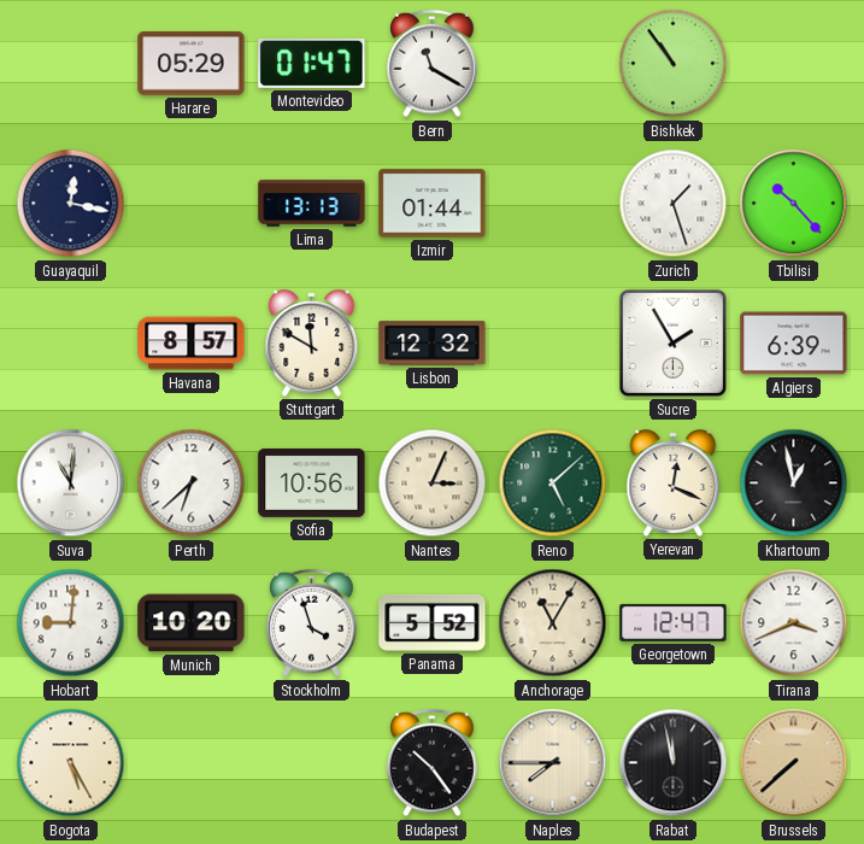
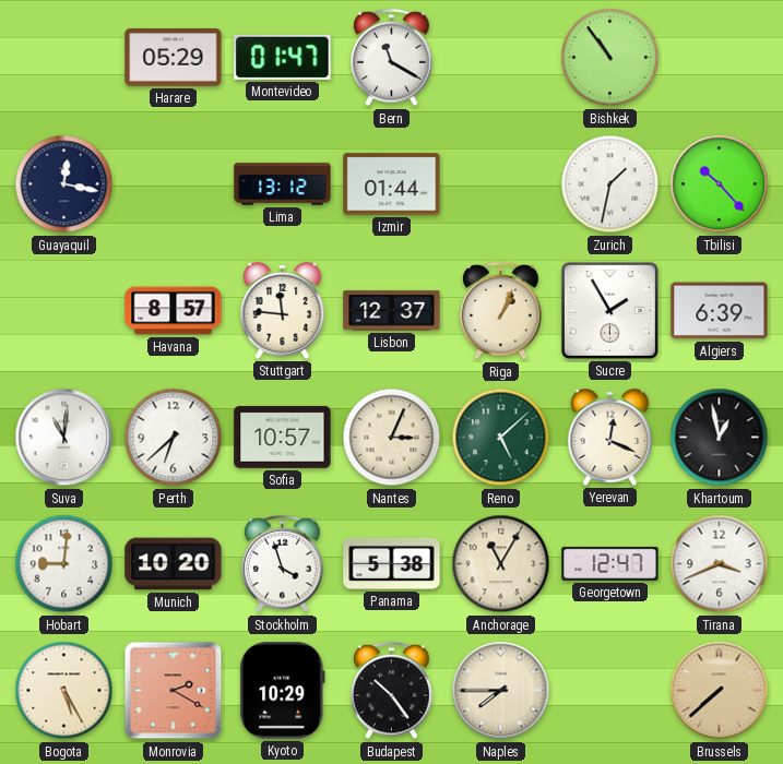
Lima: 13:13 -> 13:12
Zurich: 1:27 -> 1:32
Stuttgart: 11:50 -> 11:46
Lisbon: 12:32 -> 12:37
Riga: none -> 1:04
Sofia: 10:56 -> 10:57
Panama: 5:52 -> 5:38
Monrovia: none -> 2:20
Kyoto: none -> 10:29
Rabat: 11:58 -> none
